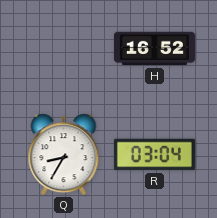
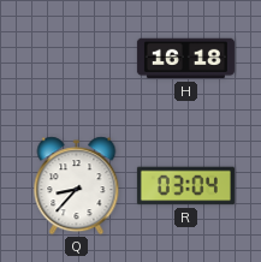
H: 16:52 -> 16:18
Q: 8:35 -> 8:37
